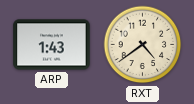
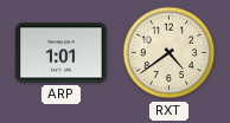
ARP: 1:43 -> 1:01
